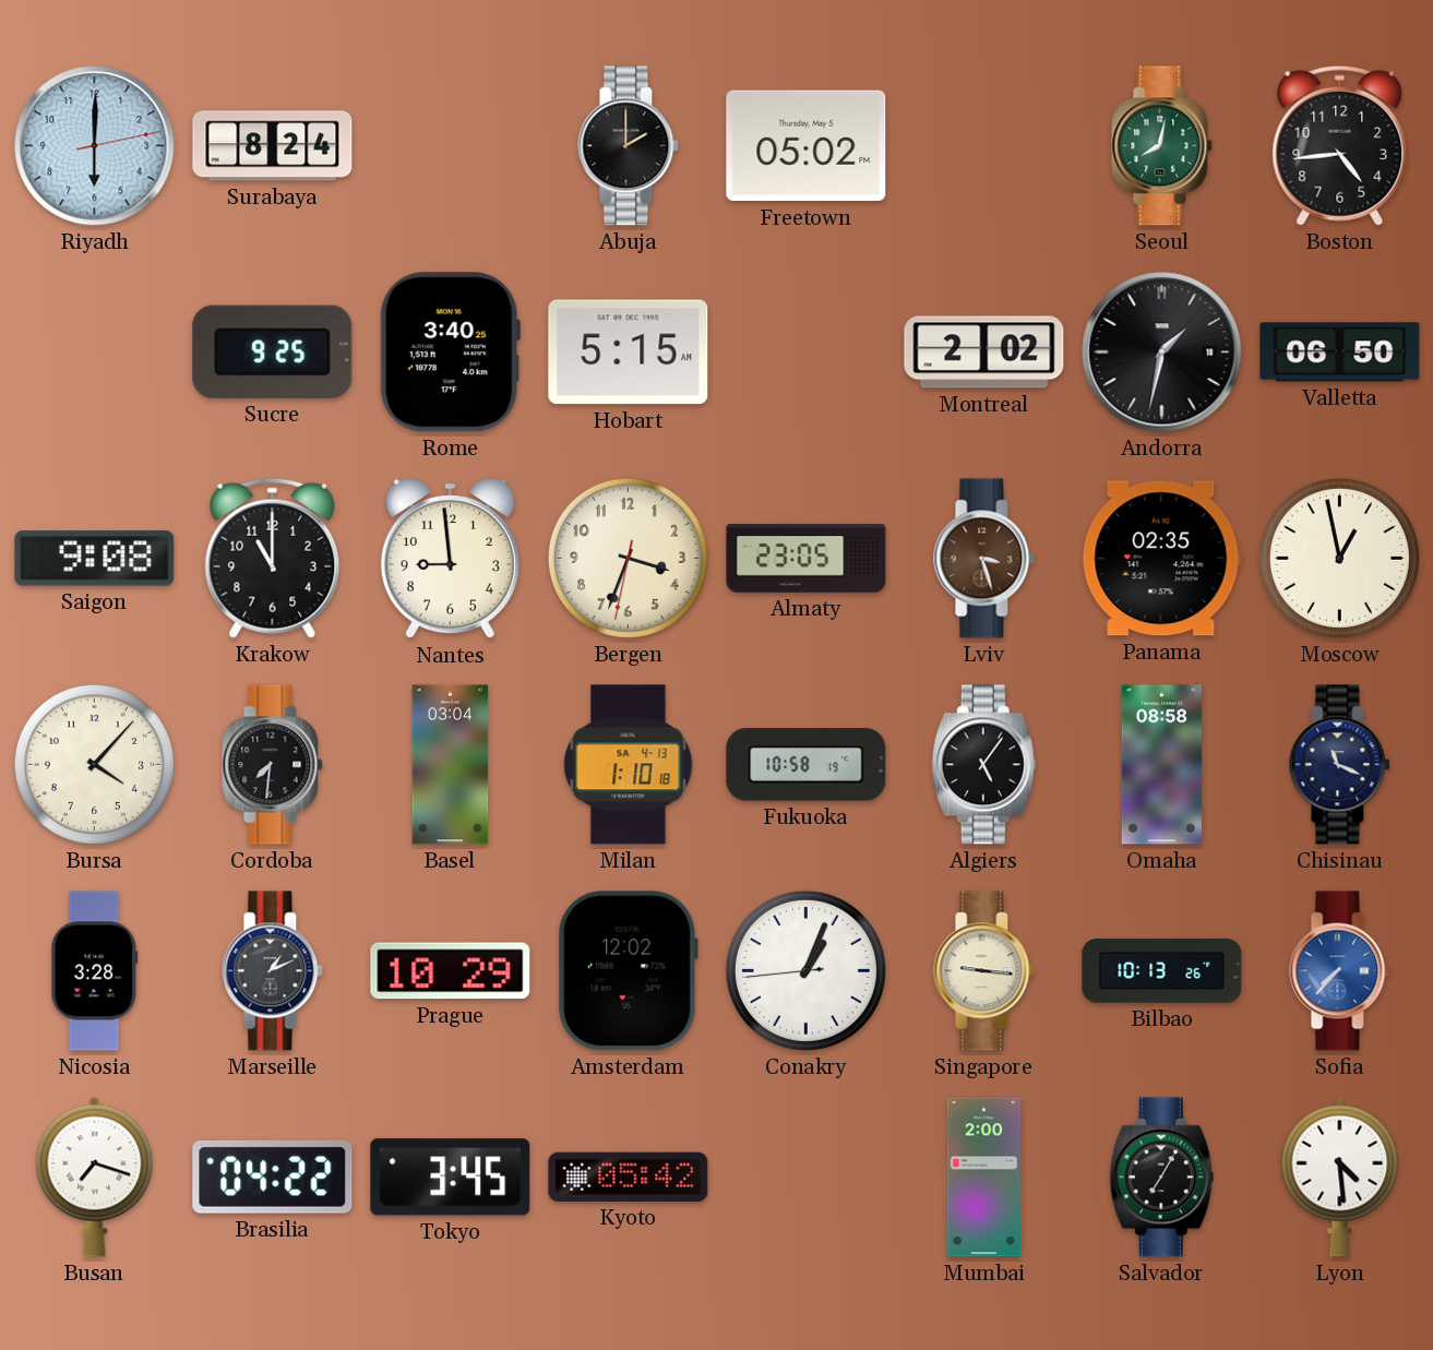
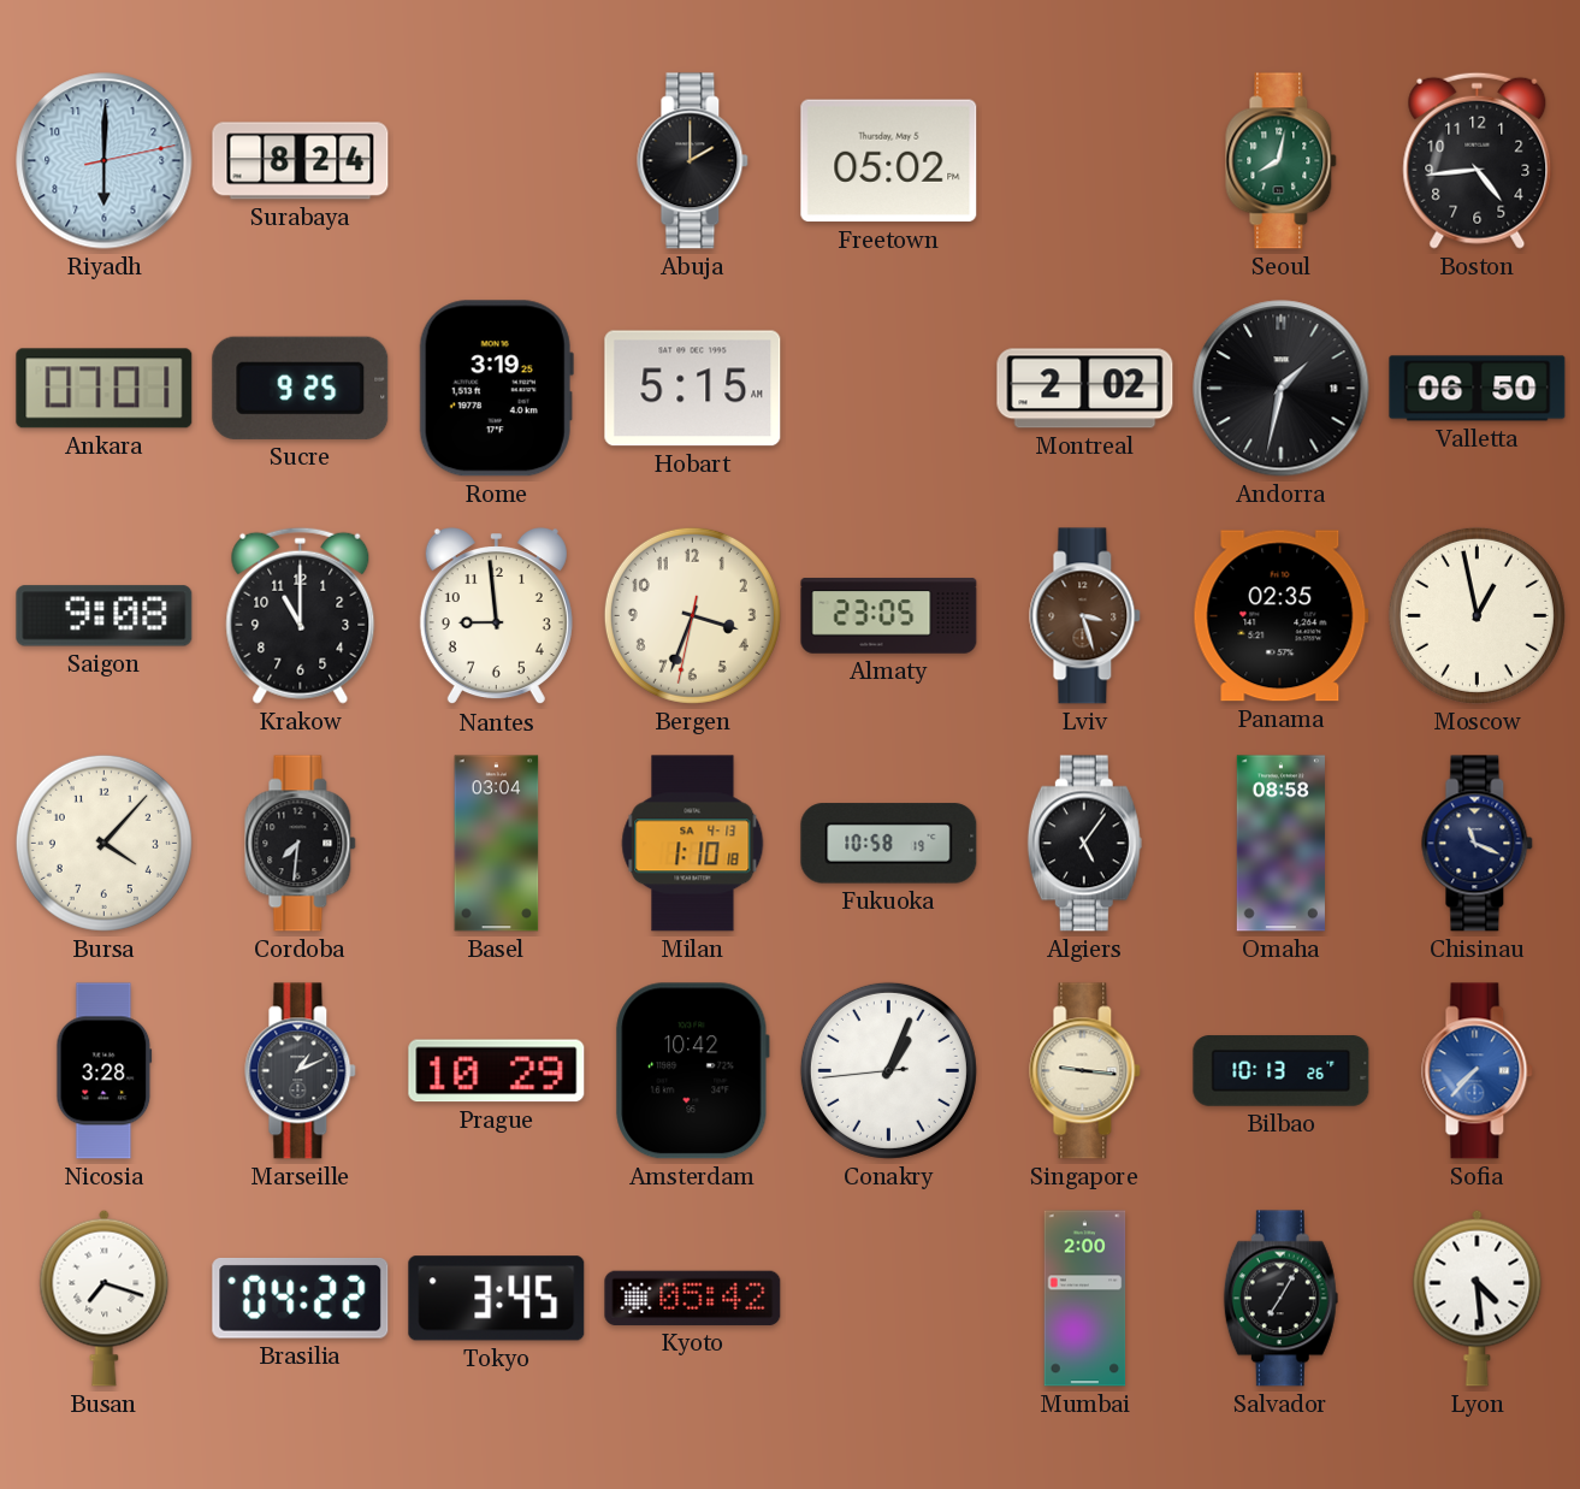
Ankara: none -> 07:01
Rome: 3:40 -> 3:19
Amsterdam: 12:02 -> 10:42
